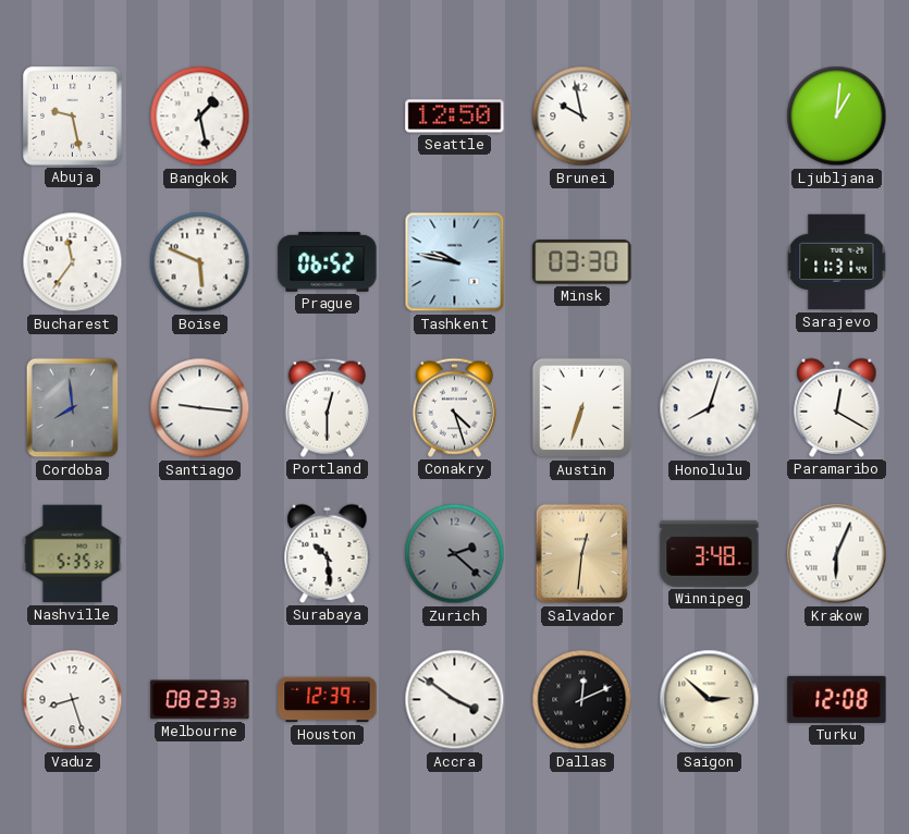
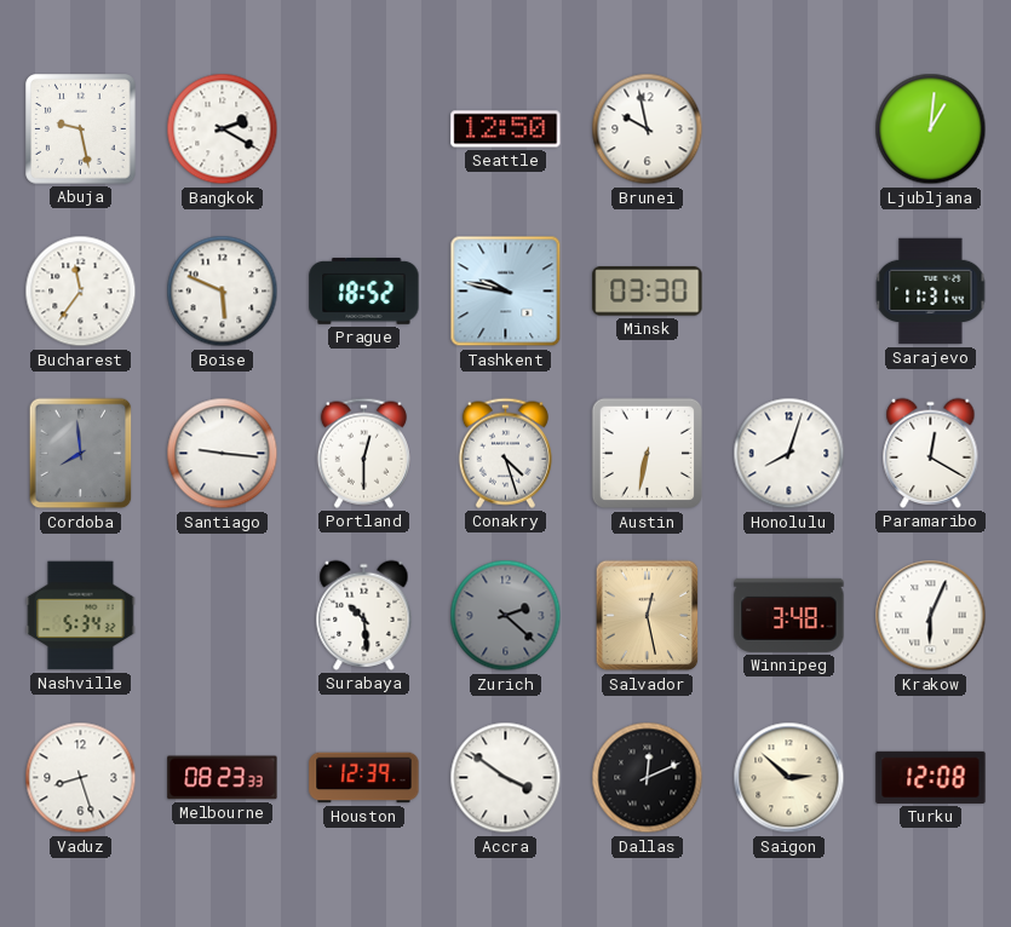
Bangkok: 1:28 -> 2:20
Prague: 06:52 -> 18:52
Austin: 6:33 -> 6:32
Nashville: 5:35 -> 5:34
Salvador: 12:31 -> 12:28
